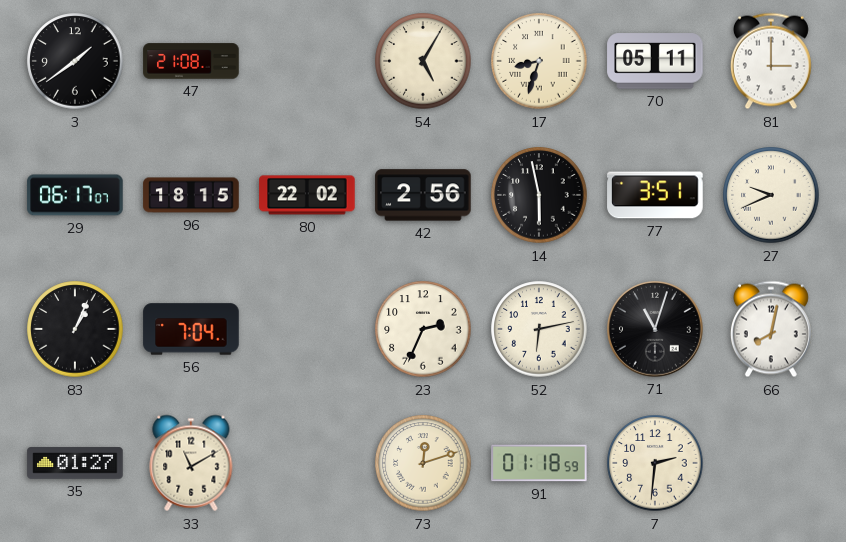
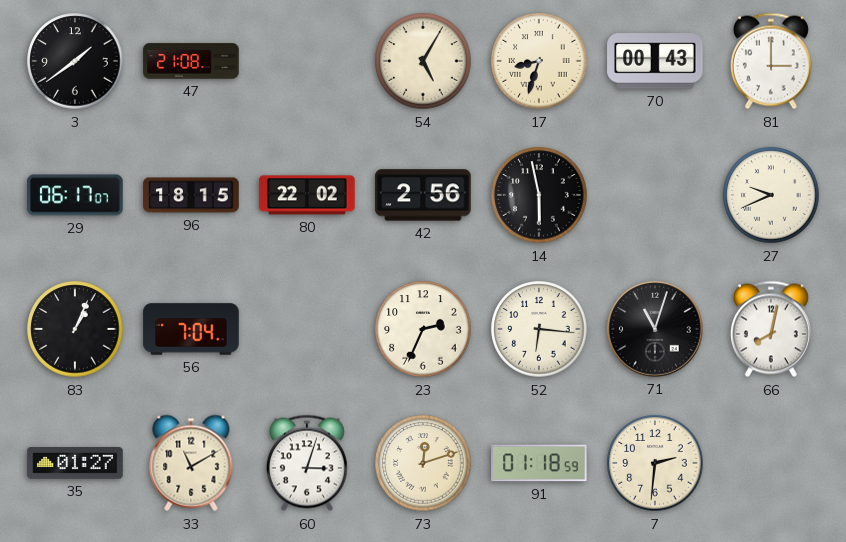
70: 05:11 -> 00:43
77: 3:51 -> none
52: 6:13 -> 6:16
60: none -> 3:03
